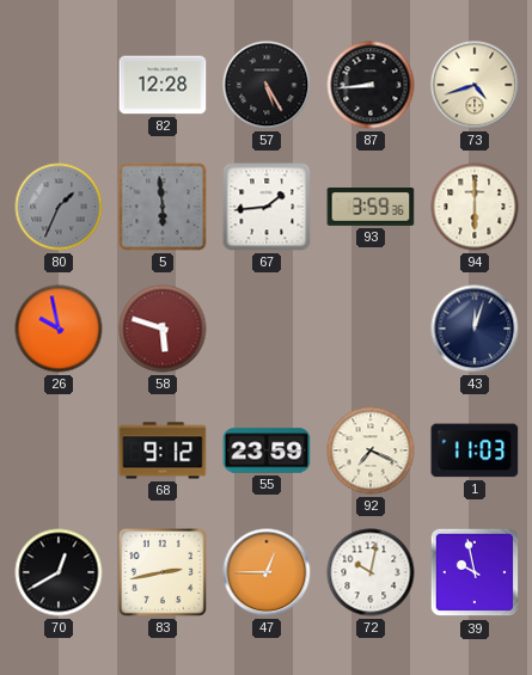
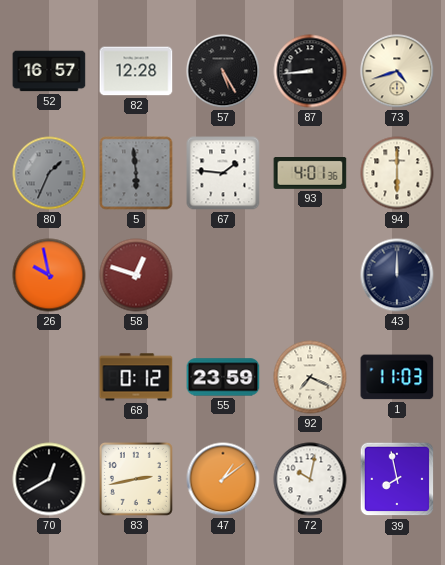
52: none -> 16:57
67: 1:44 -> 1:46
93: 3:59 -> 4:01
58: 5:48 -> 12:48
43: 12:03 -> 12:00
68: 9:12 -> 0:12
47: 12:45 -> 1:09
39: 9:58 -> 7:58
